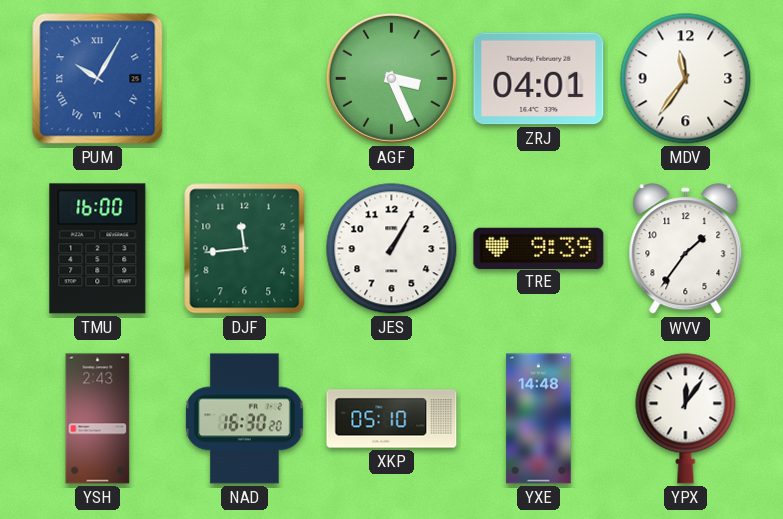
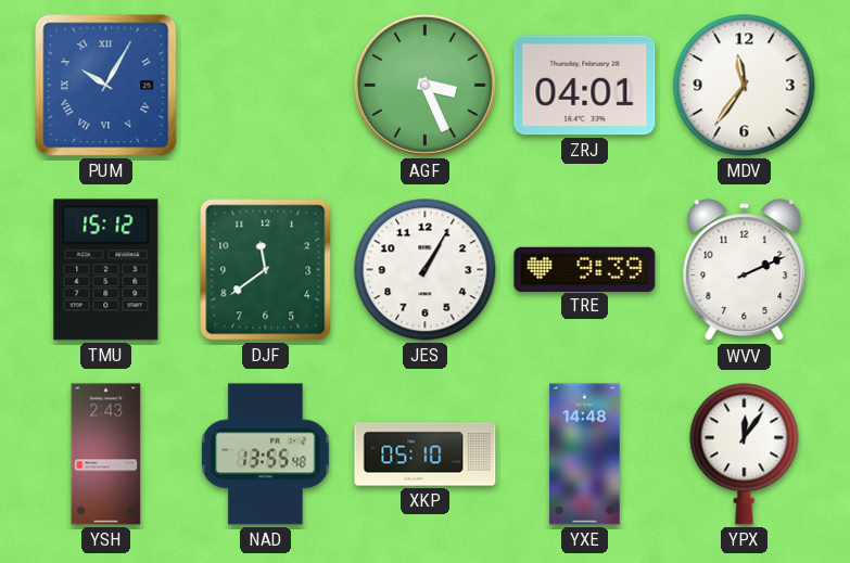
TMU: 16:00 -> 15:12
DJF: 11:44 -> 11:39
WVV: 1:36 -> 2:11
NAD: 16:30 -> 13:55
